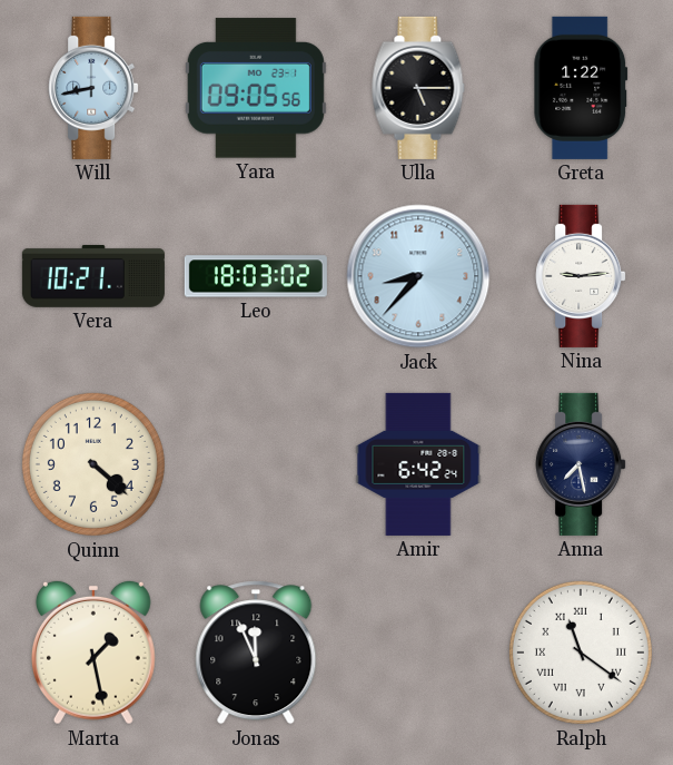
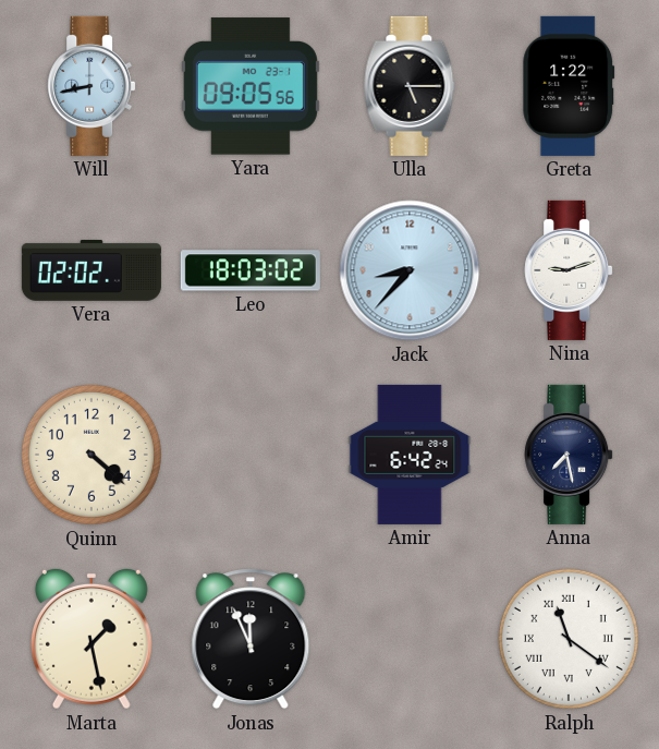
Vera: 10:21 -> 02:02
Nina: 9:14 -> 9:12
